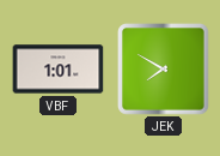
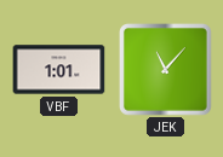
JEK: 7:50 -> 11:07
